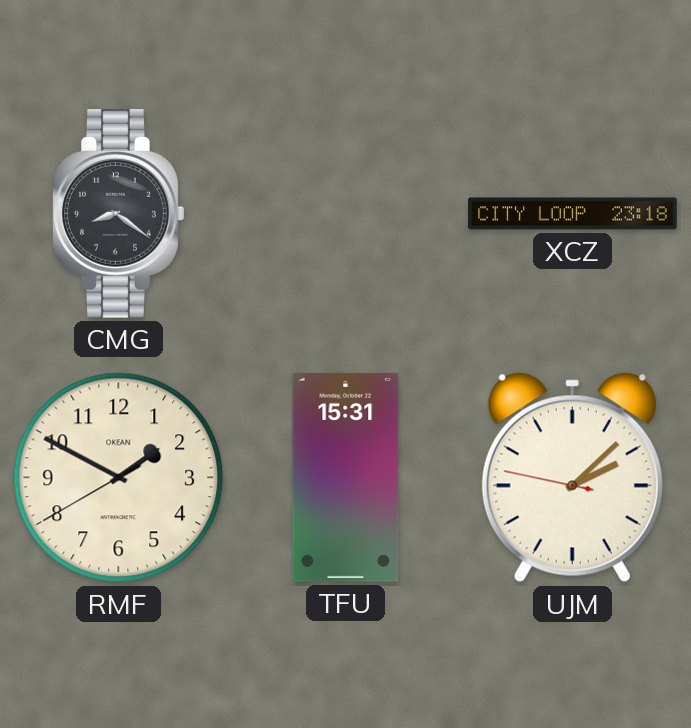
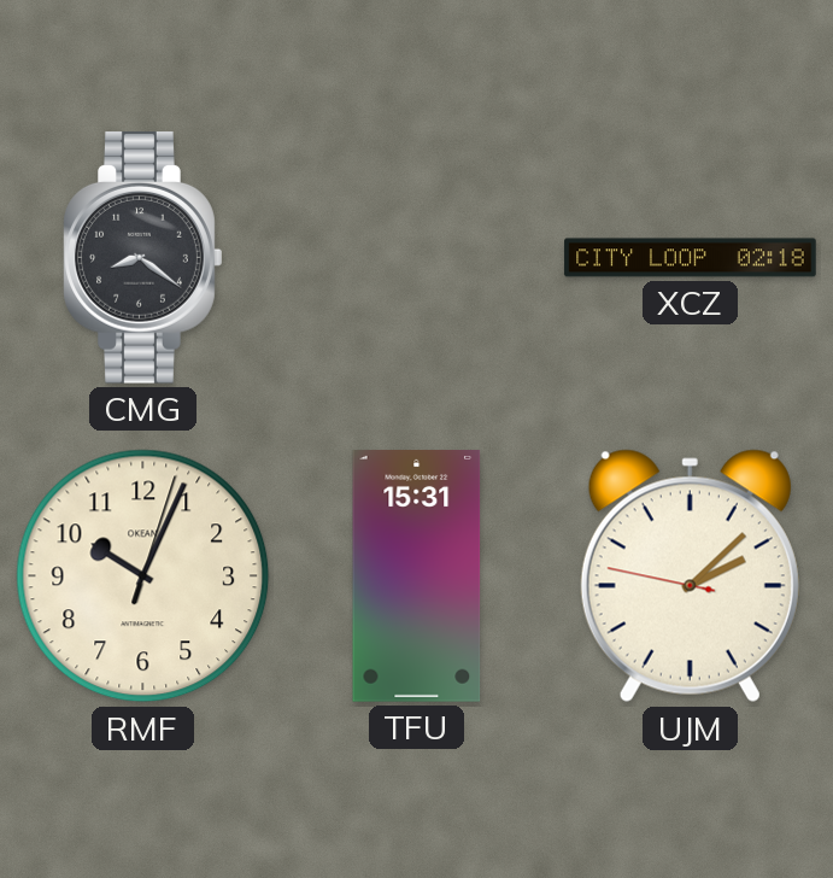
XCZ: 23:18 -> 02:18
RMF: 1:49 -> 10:04
